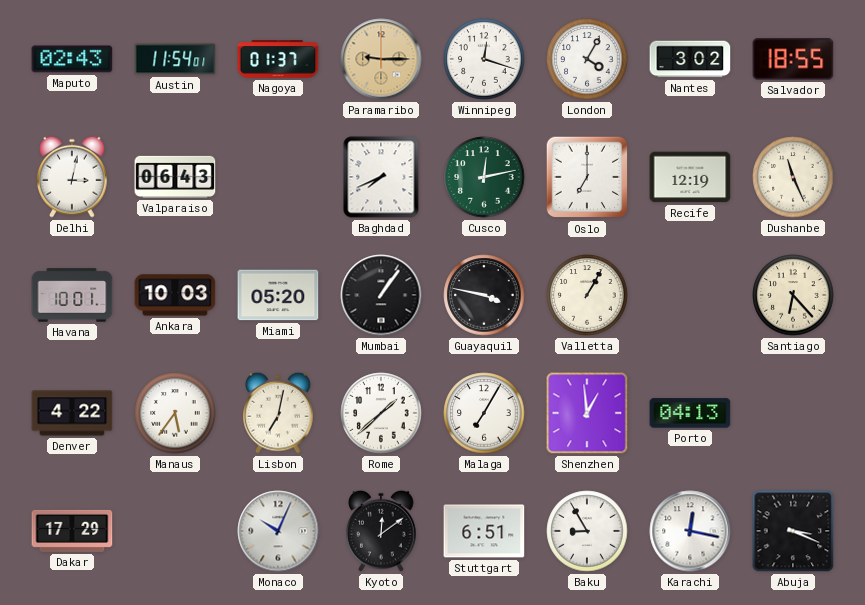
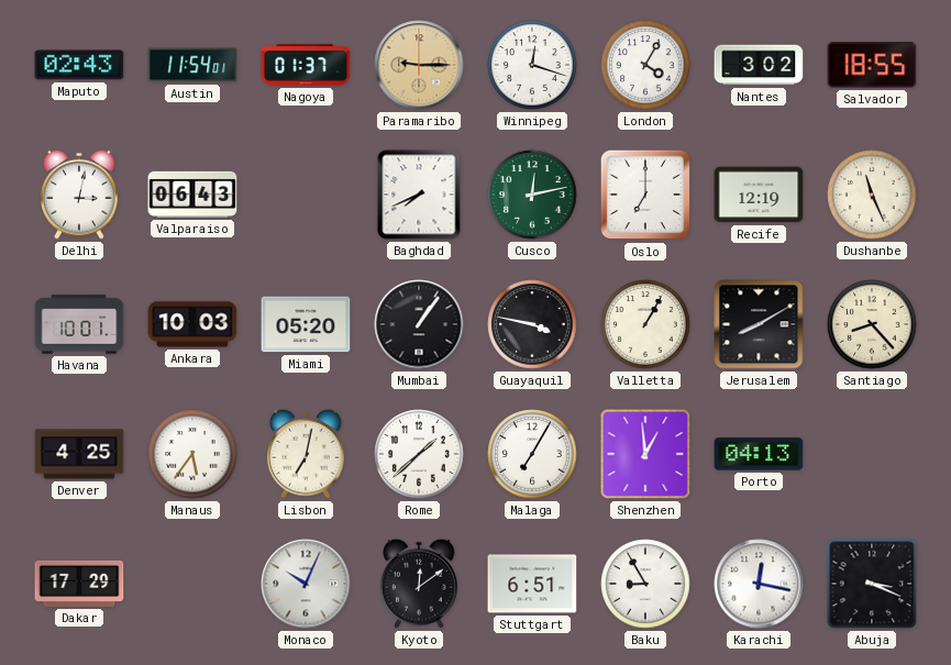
Jerusalem: none -> 8:10
Santiago: 6:23 -> 8:23
Denver: 4:22 -> 4:25
